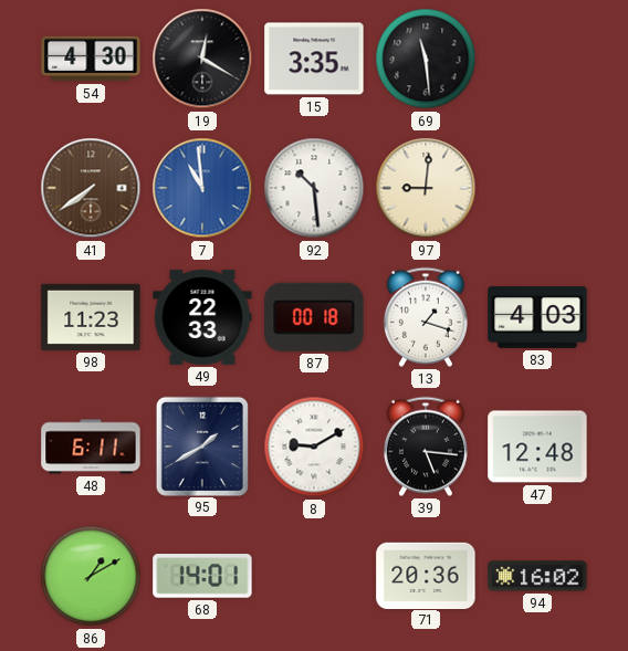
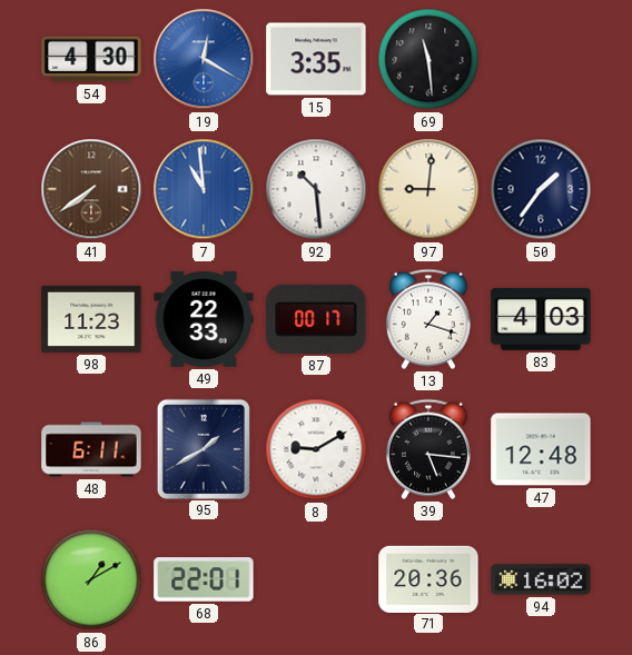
19 dial: black -> blue
50: none -> 1:36
87: 00:18 -> 00:17
68: 14:01 -> 22:01
